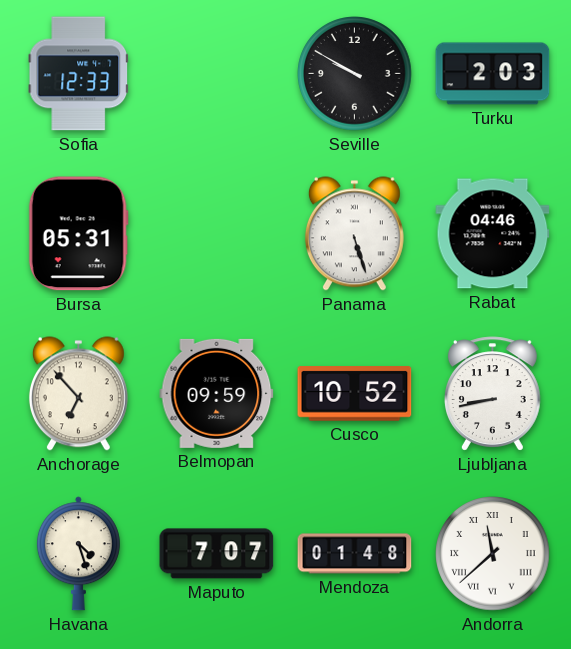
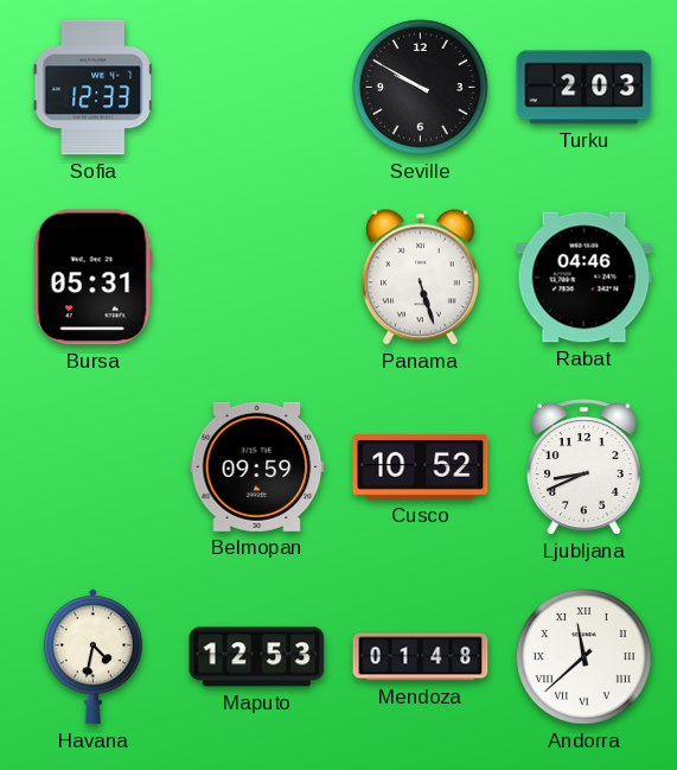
Anchorage: 6:53 -> none
Ljubljana: 8:43 -> 8:41
Havana: 4:27 -> 4:32
Maputo: 7:07 -> 12:53
